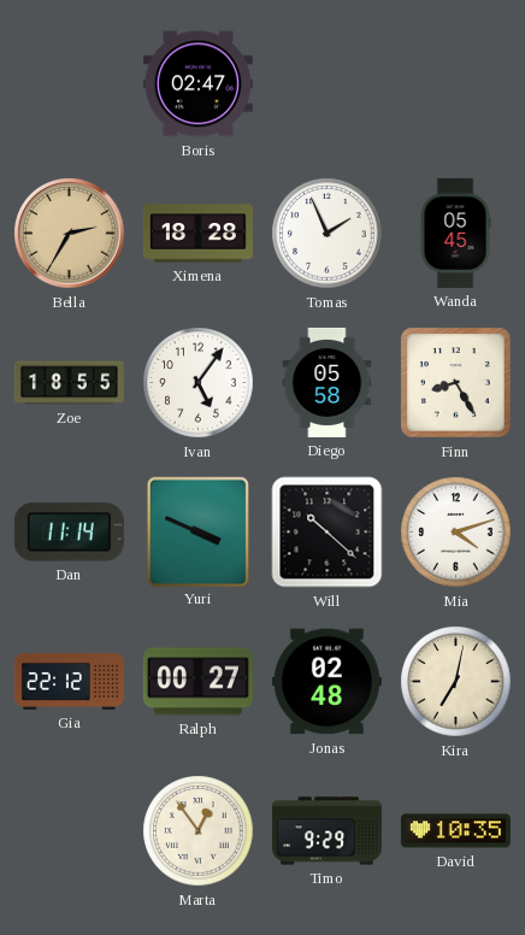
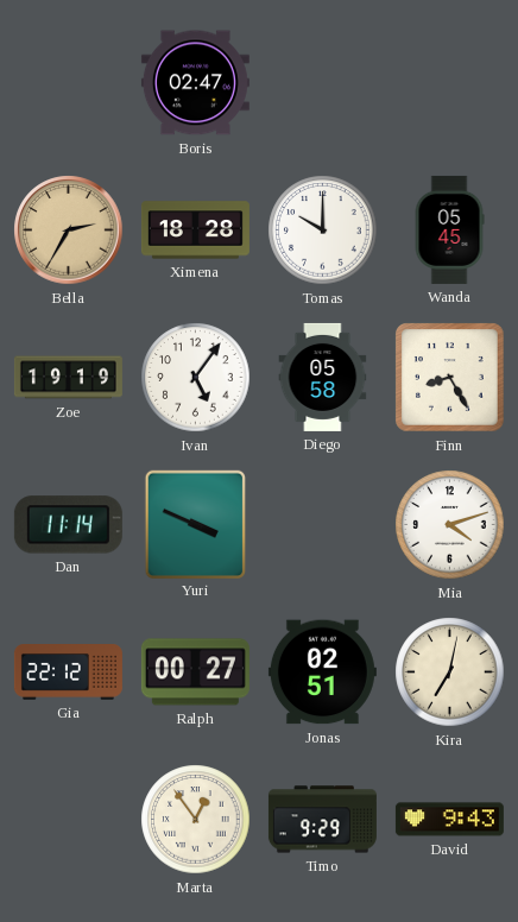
Tomas: 1:56 -> 10:00
Zoe: 18:55 -> 19:19
Will: 10:22 -> none
Jonas: 02:48 -> 02:51
David: 10:35 -> 9:43
